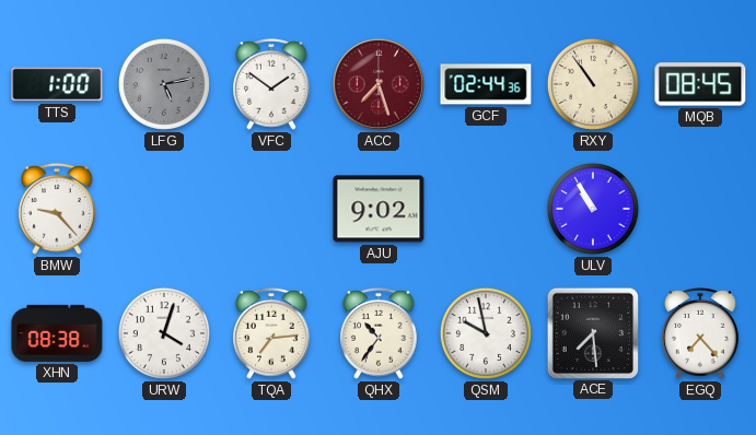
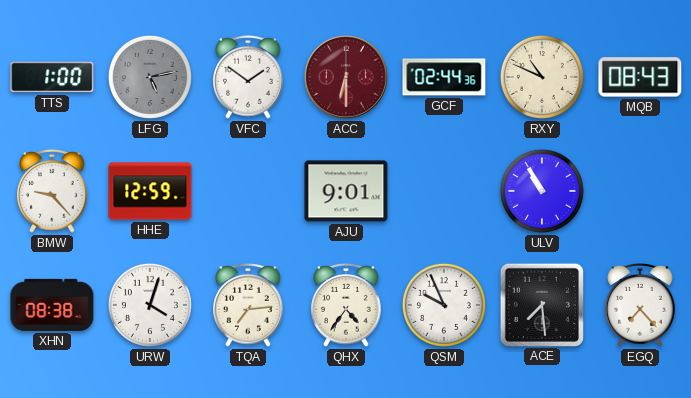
ACC: 7:27 -> 6:30
RXY: 10:54 -> 10:49
MQB: 08:45 -> 08:43
HHE: none -> 12:59
AJU: 9:02 -> 9:01
QHX: 10:36 -> 4:36
QSM: 9:58 -> 9:56
